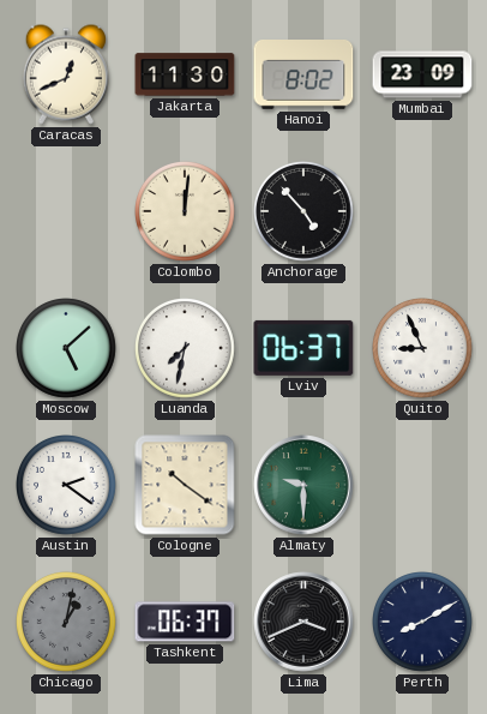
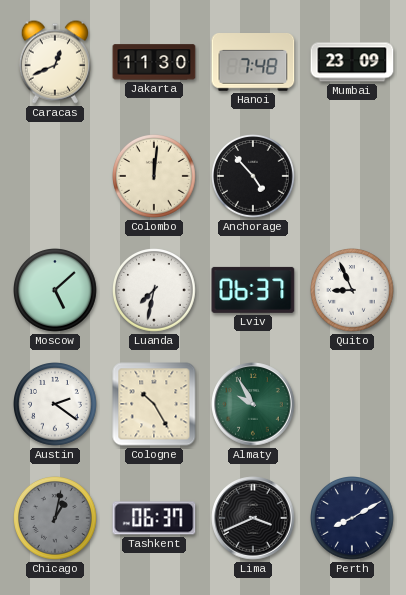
Hanoi: 8:02 -> 7:48
Cologne: 10:21 -> 10:25
Almaty: 9:30 -> 9:55
